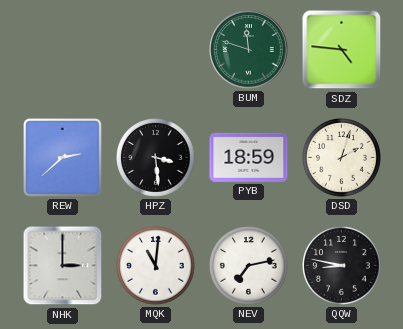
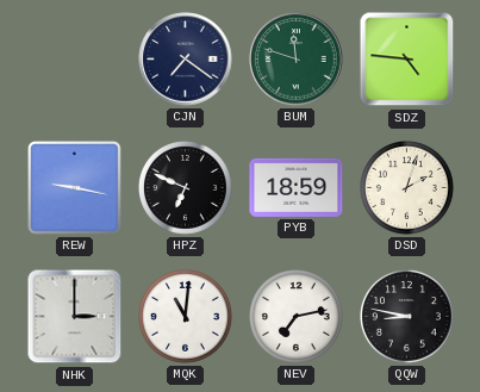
CJN: none -> 7:21
REW: 2:38 -> 9:17
HPZ: 3:29 -> 6:49
